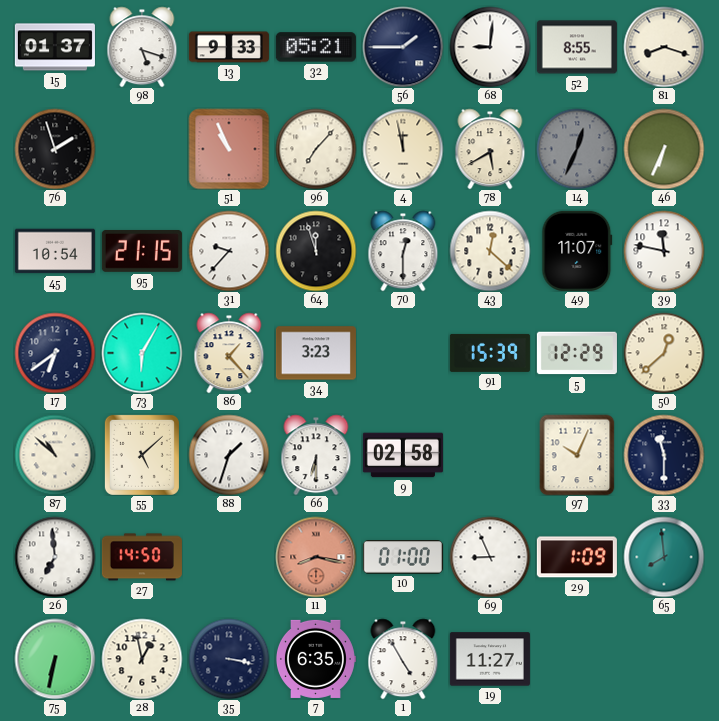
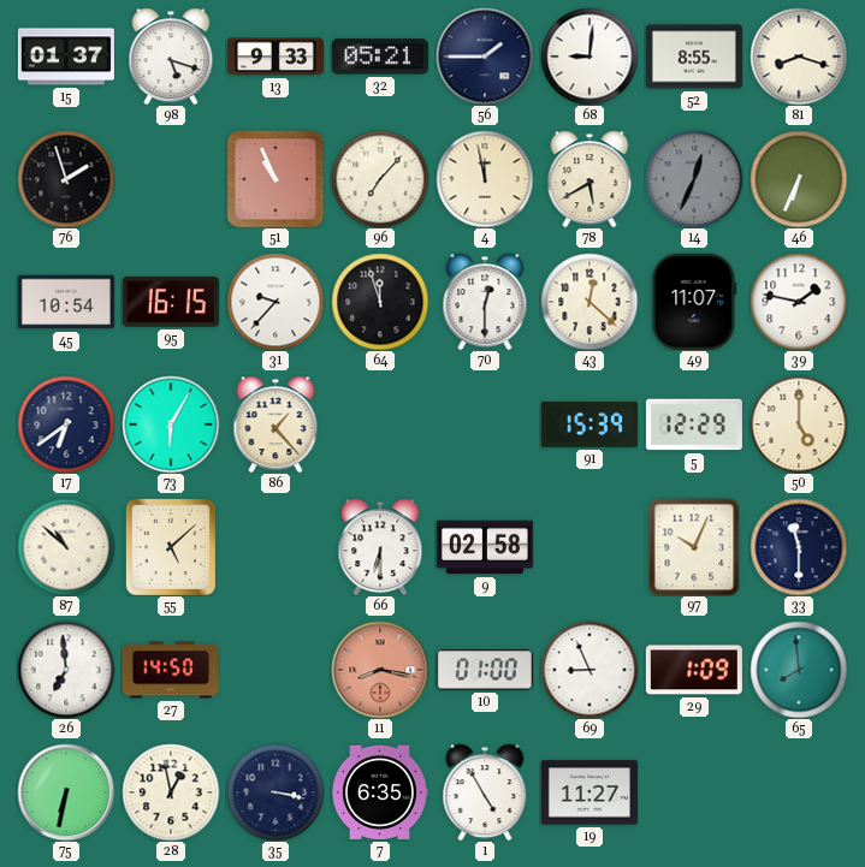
95: 21:15 -> 16:15
39: 11:47 -> 1:47
34: 3:23 -> none
50: 12:38 -> 5:00
88: 1:33 -> none
